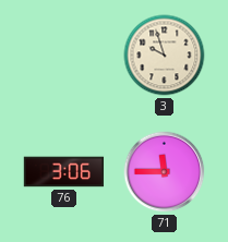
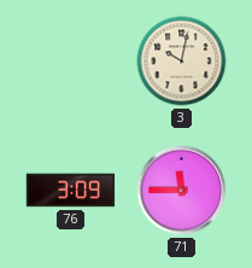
3: 9:57 -> 10:02
76: 3:06 -> 3:09
